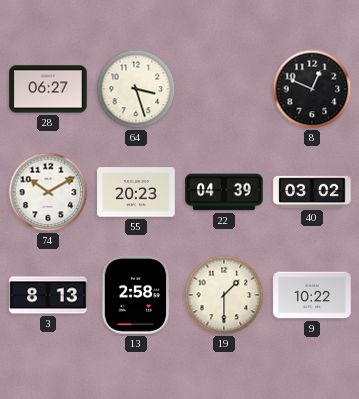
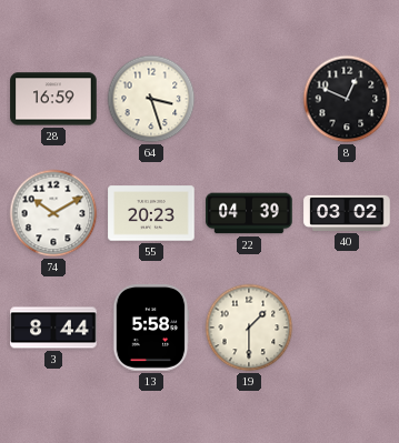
28: 06:27 -> 16:59
3: 8:13 -> 8:44
13: 2:58 -> 5:58
9: 10:22 -> none
